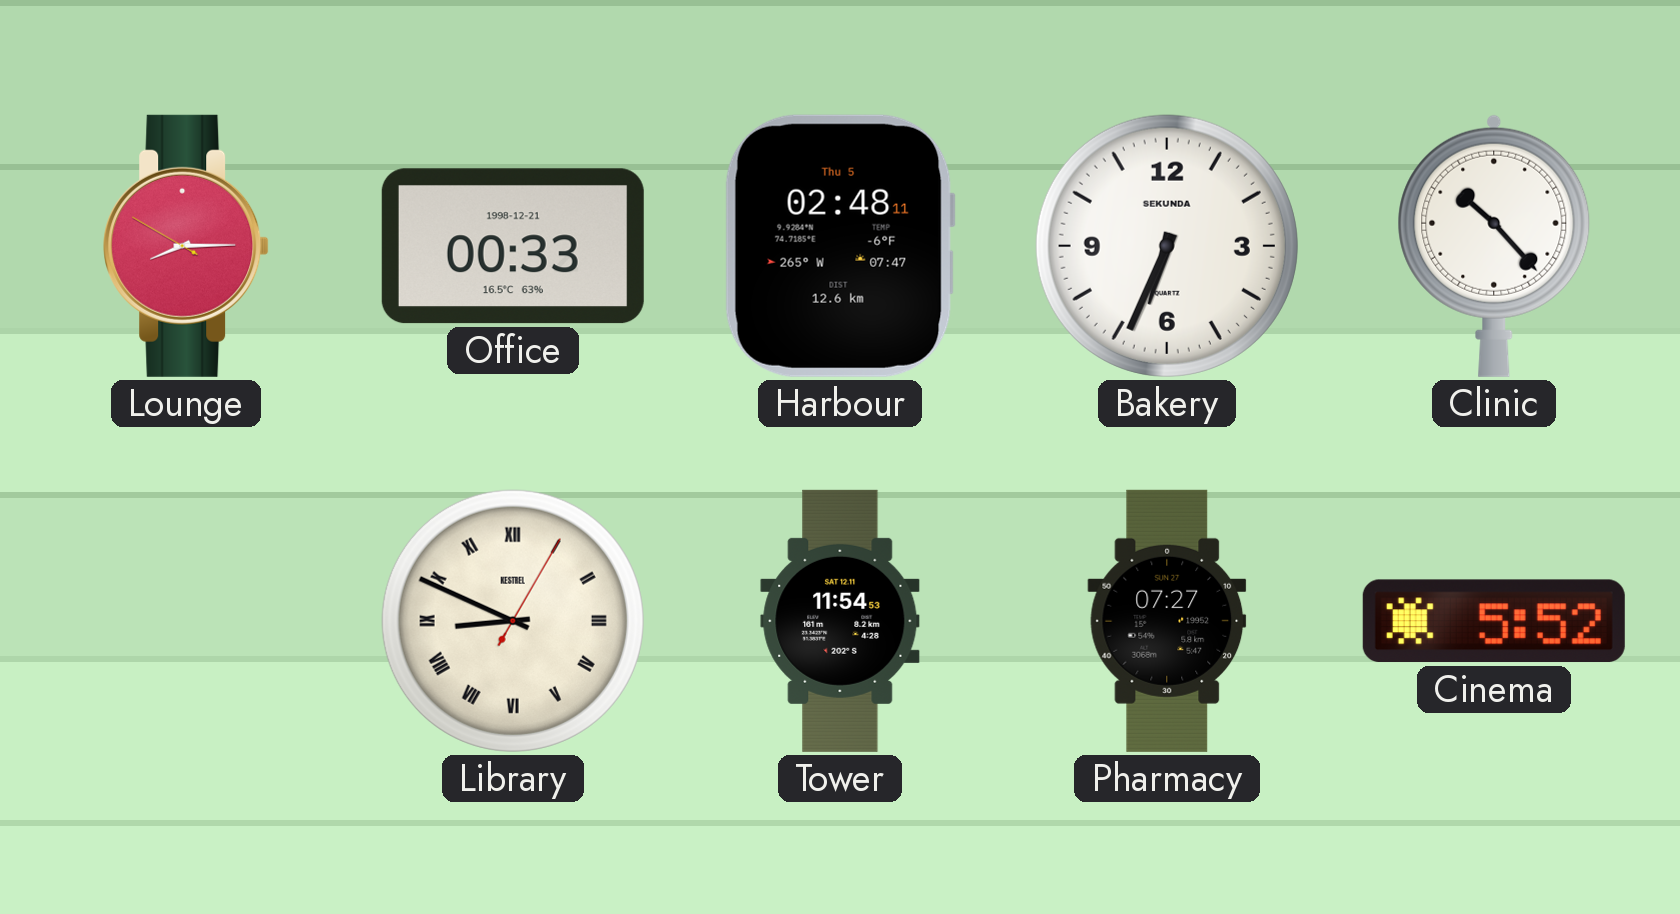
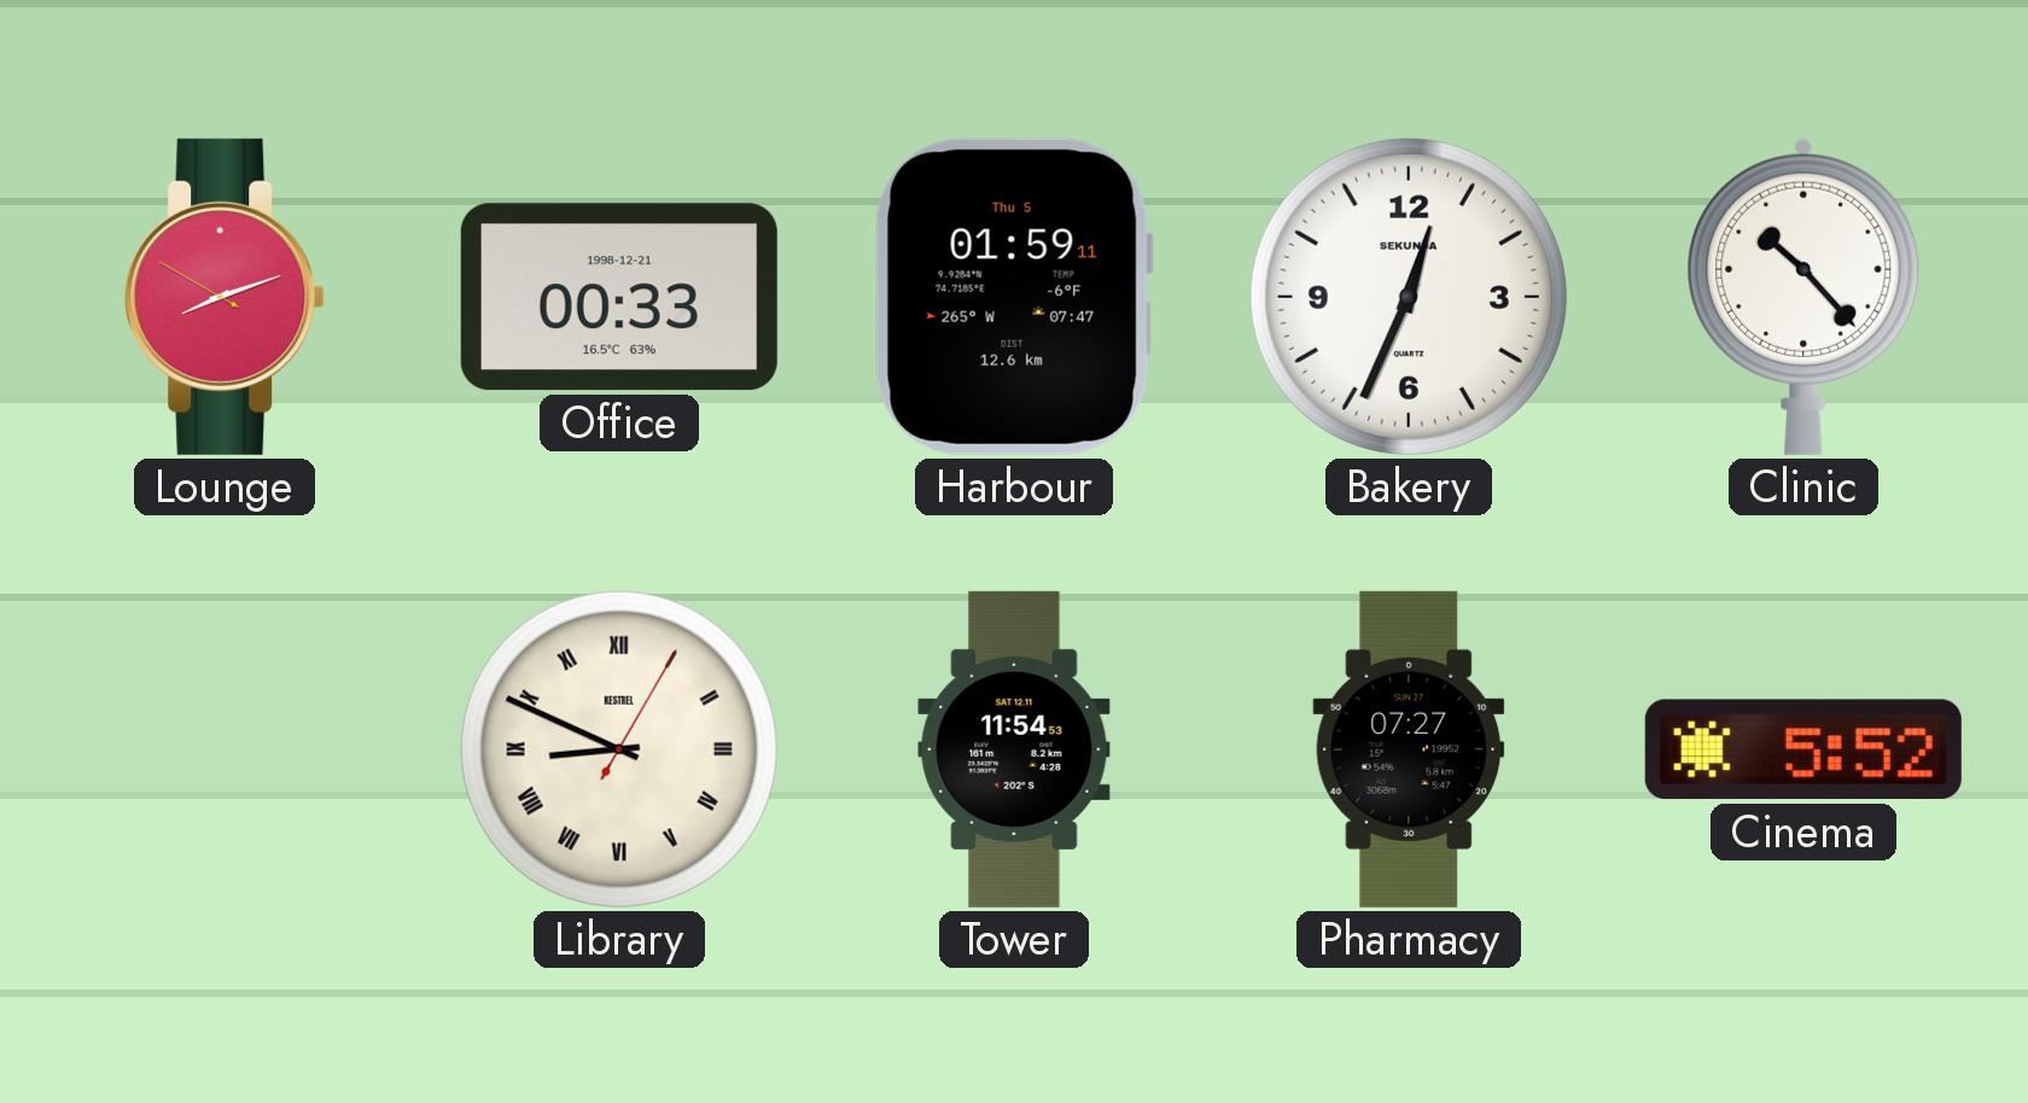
Lounge: 8:14 -> 8:11
Harbour: 02:48 -> 01:59
Bakery: 6:34 -> 12:34
